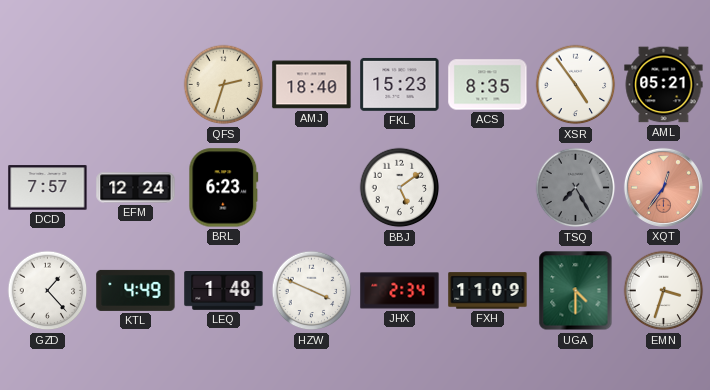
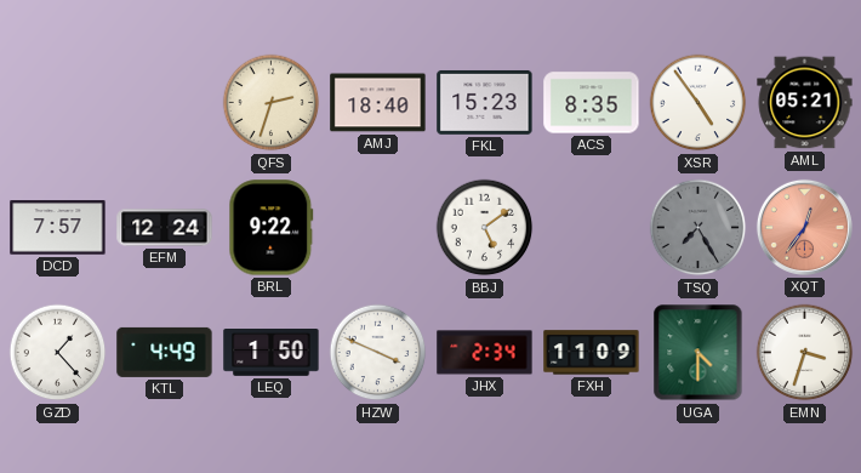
BRL: 6:23 -> 9:22
LEQ: 1:48 -> 1:50
